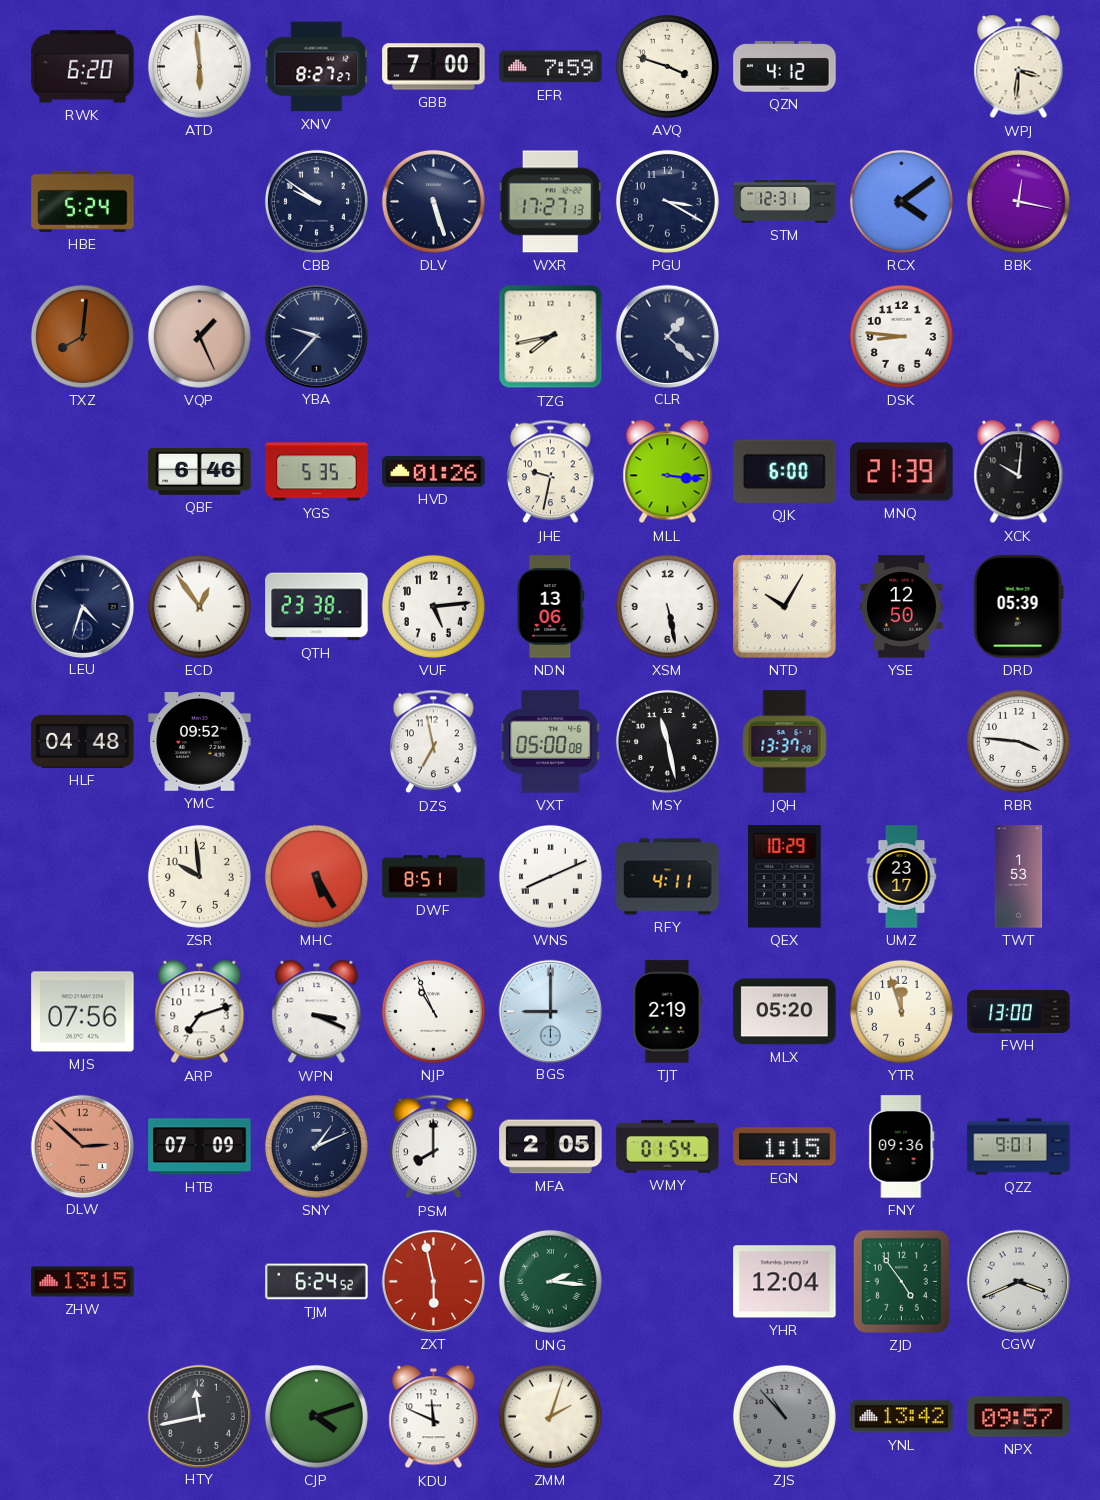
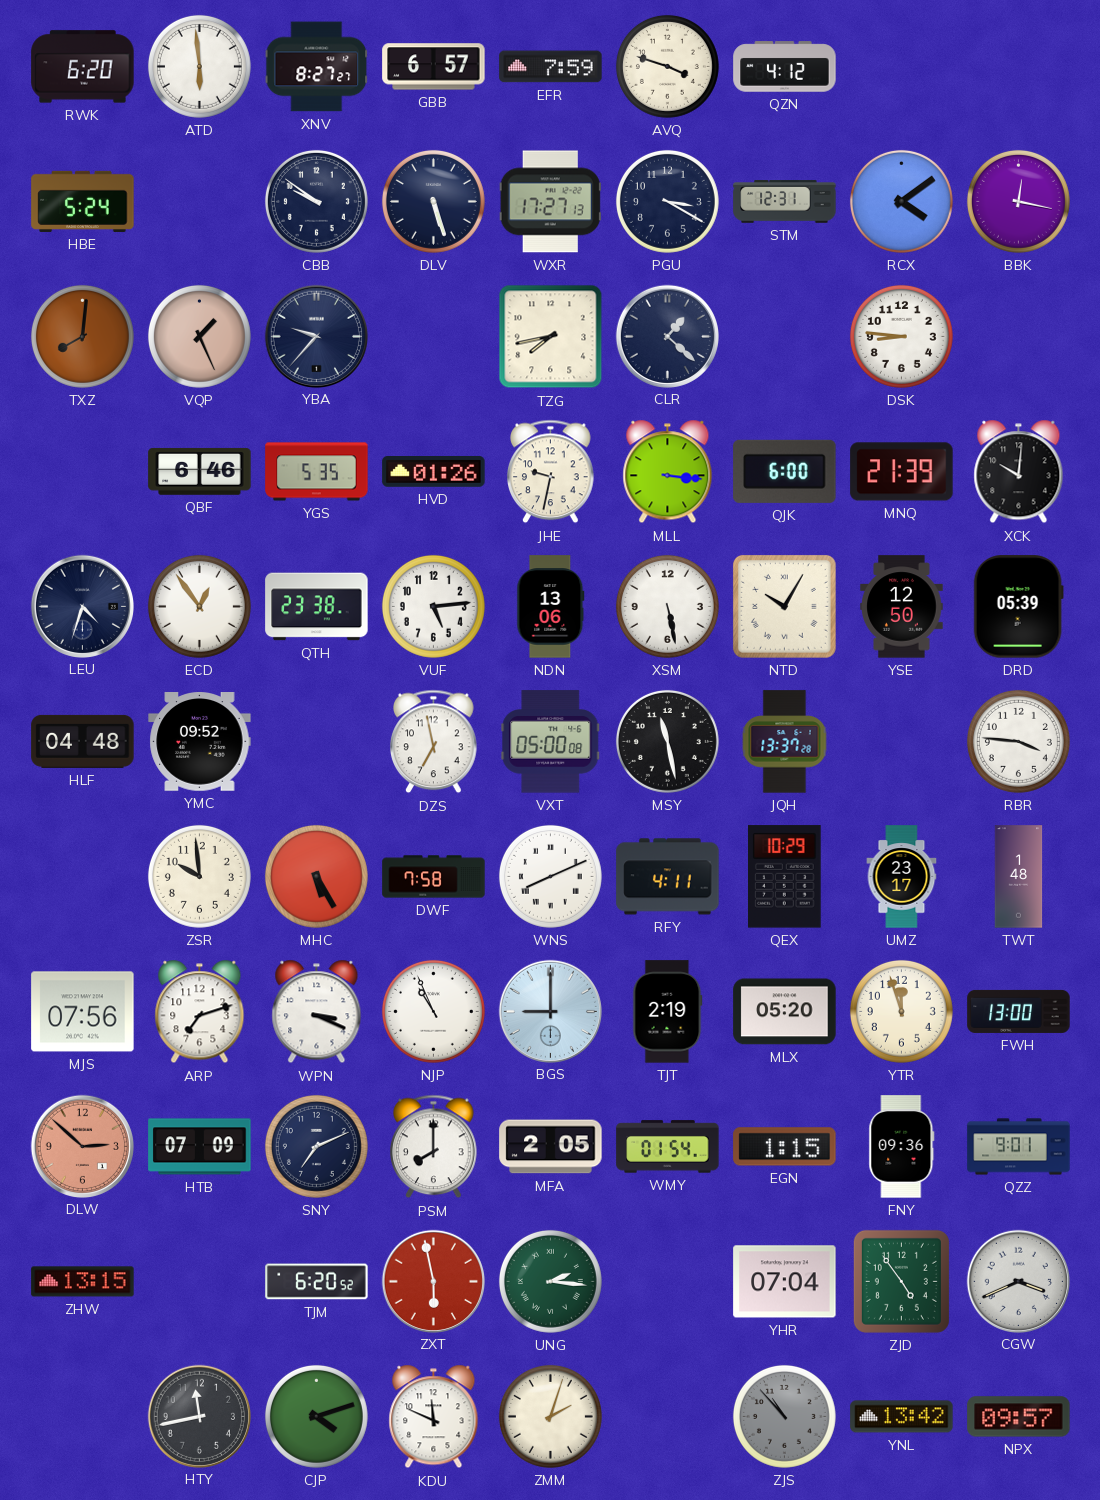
GBB: 7:00 -> 6:57
WPJ: 3:31 -> none
DWF: 8:51 -> 7:58
TWT: 1:53 -> 1:48
SNY: 1:11 -> 7:11
TJM: 6:24 -> 6:20
YHR: 12:04 -> 07:04
